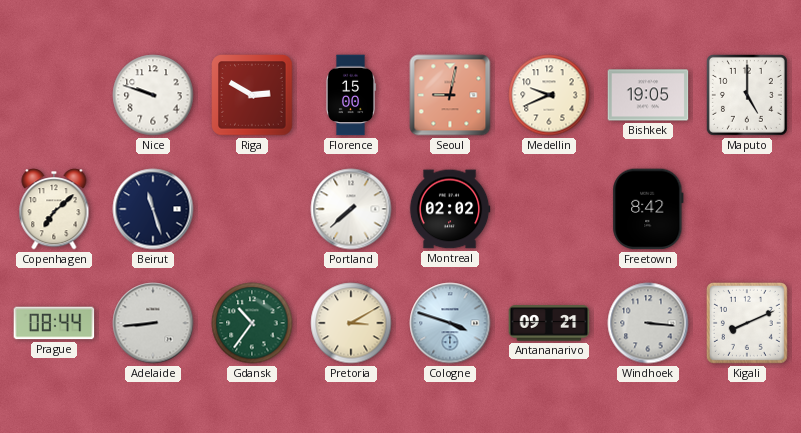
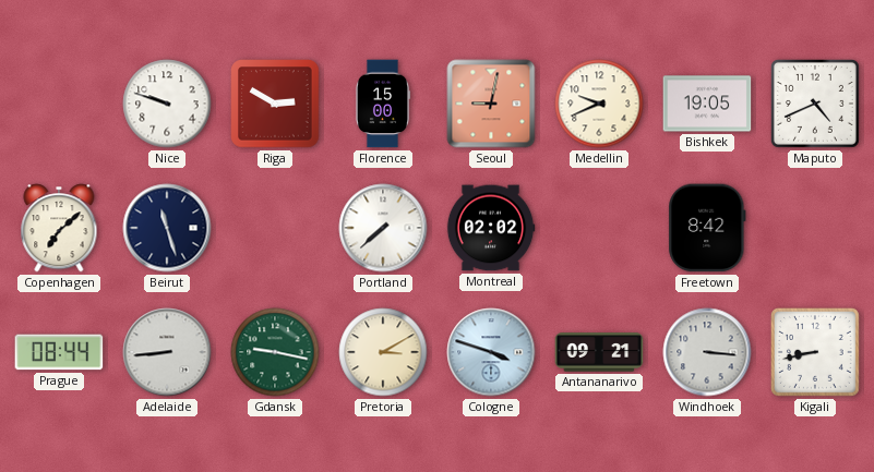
Maputo: 5:00 -> 4:41
Gdansk: 10:36 -> 9:17
Kigali: 8:11 -> 8:43
